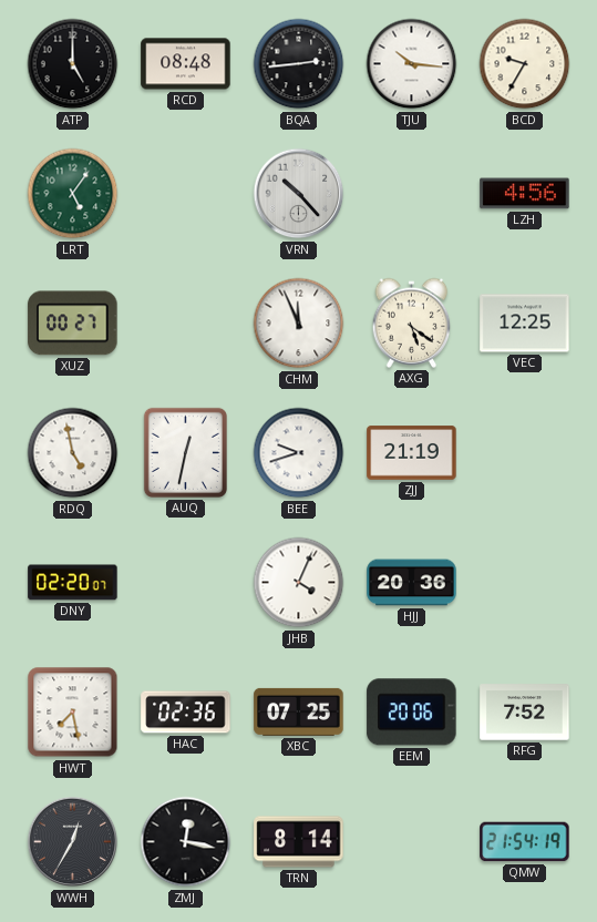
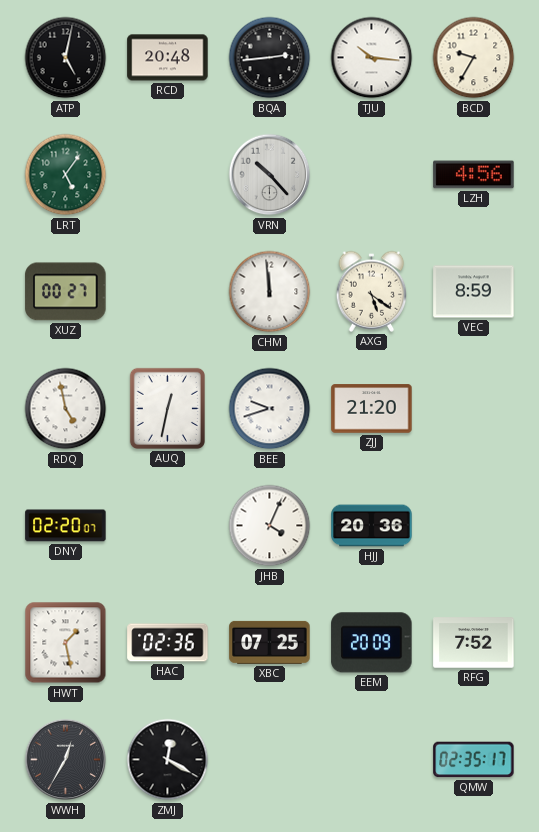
ATP: 5:00 -> 5:02
RCD: 08:48 -> 20:48
CHM: 11:56 -> 11:59
VEC: 12:25 -> 8:59
ZJJ: 21:19 -> 21:20
HWT: 7:28 -> 1:28
EEM: 20:06 -> 20:09
ZMJ: 12:17 -> 12:20
TRN: 8:14 -> none
QMW: 21:54 -> 02:35
